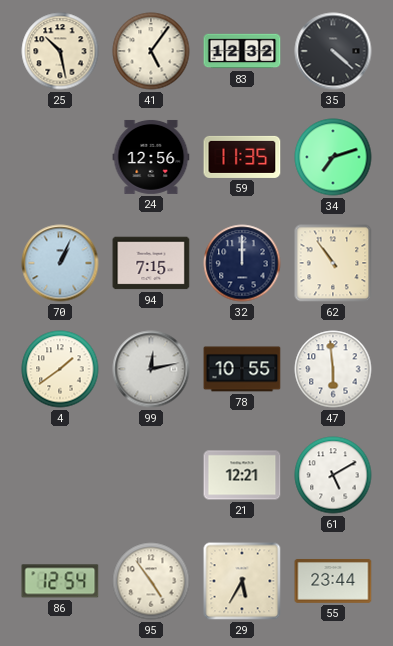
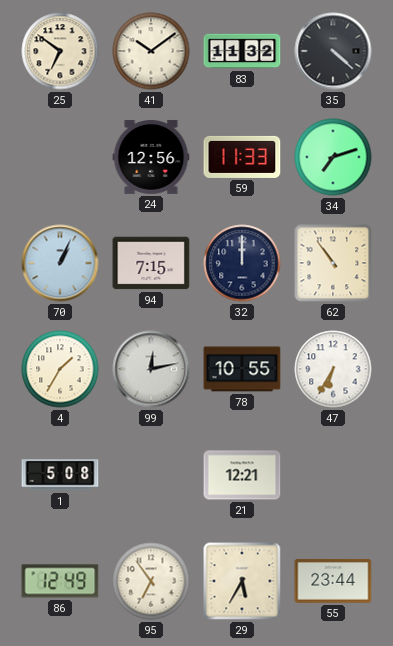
25: 10:28 -> 6:51
41: 5:06 -> 10:09
83: 12:32 -> 11:32
59: 11:35 -> 11:33
4: 1:39 -> 1:35
47: 5:59 -> 6:35
1: none -> 5:08
61: 5:10 -> none
86: 12:54 -> 12:49
95: 4:54 -> 6:54
